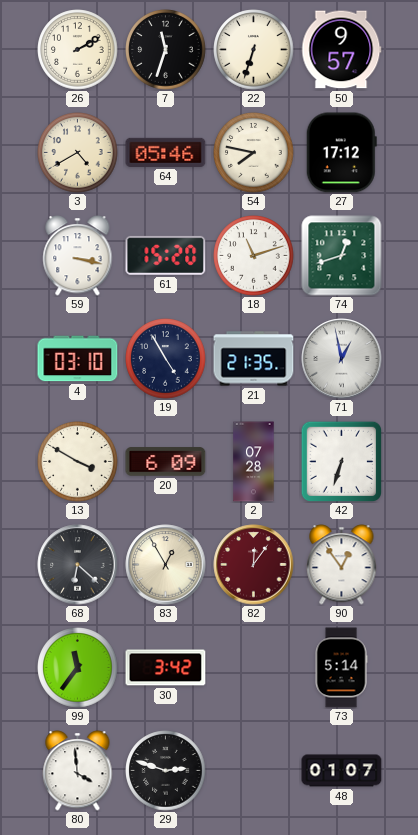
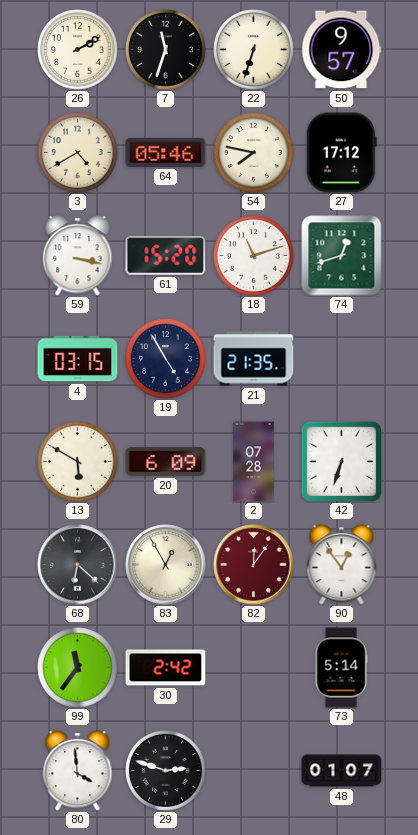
4: 03:10 -> 03:15
71: 12:58 -> none
13: 3:50 -> 5:50
30: 3:42 -> 2:42
